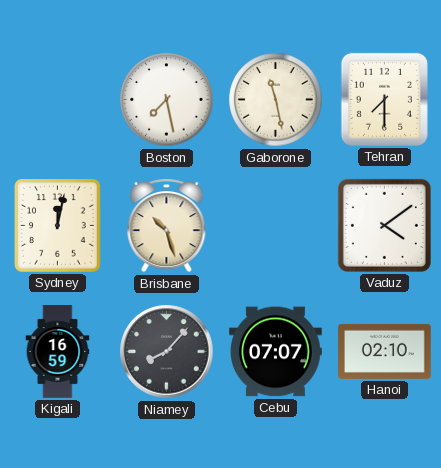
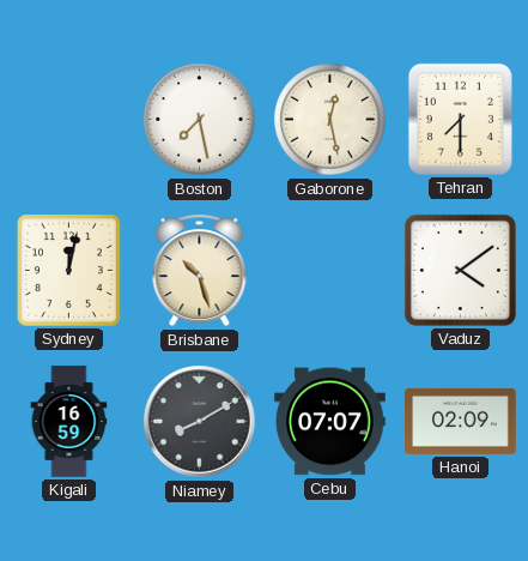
Gaborone: 11:28 -> 12:28
Niamey: 8:07 -> 8:10
Hanoi: 02:10 -> 02:09
